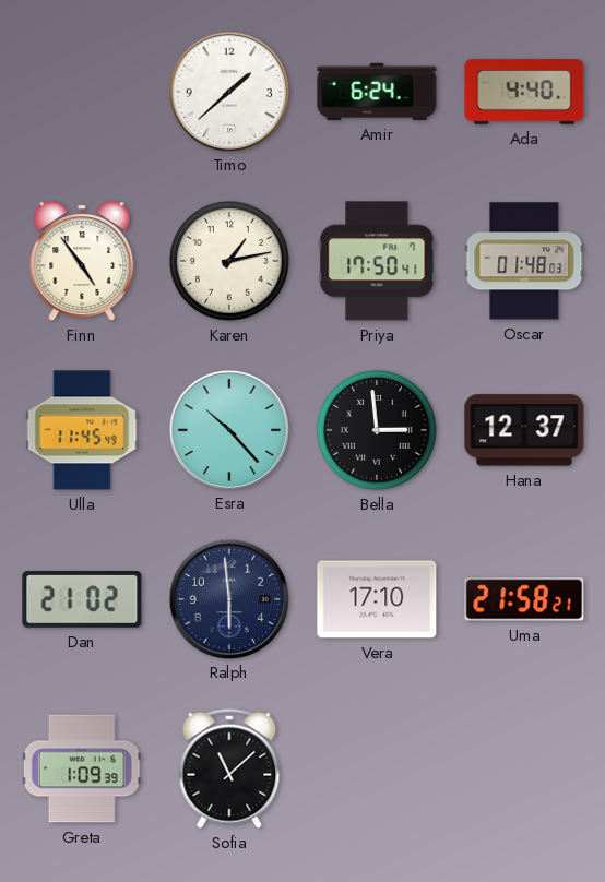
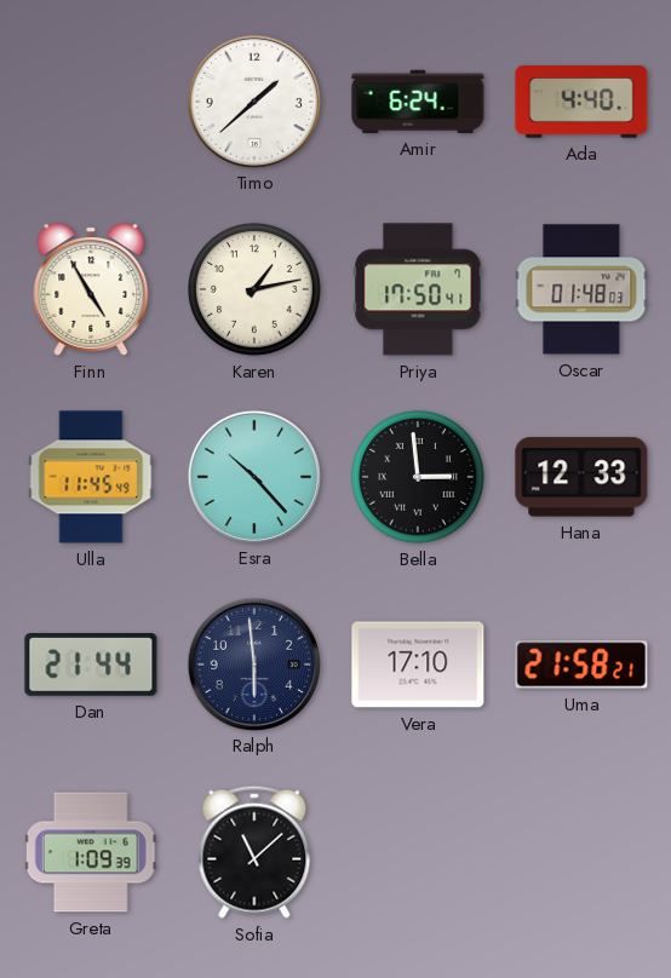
Finn: 4:54 -> 4:55
Hana: 12:37 -> 12:33
Dan: 21:02 -> 21:44
